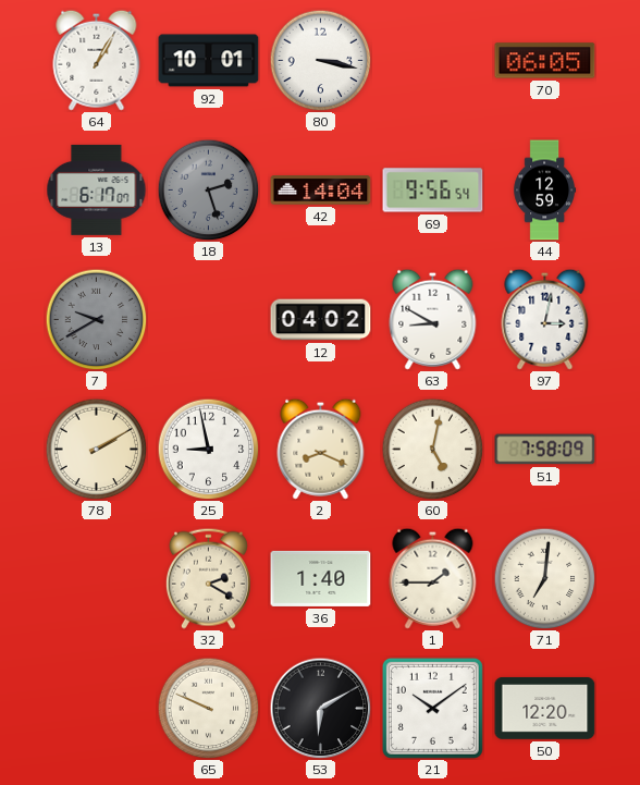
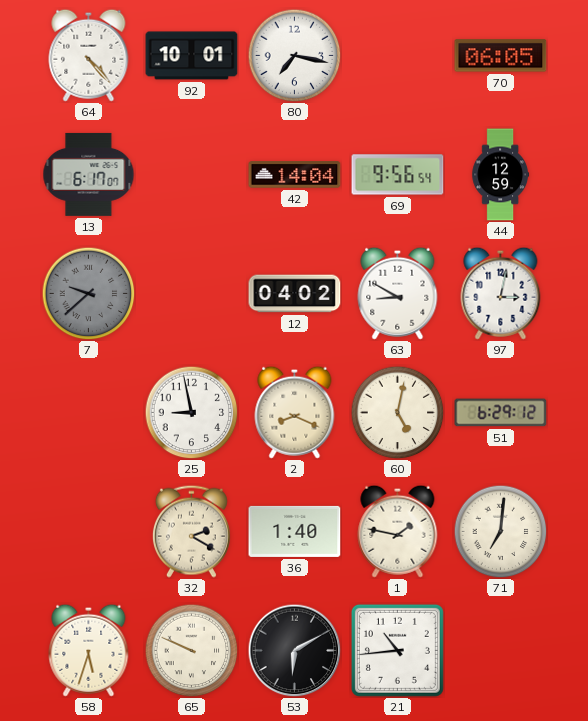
64: 1:05 -> 4:23
80: 3:17 -> 7:17
18: 2:27 -> none
7: 9:40 -> 9:38
78: 2:10 -> none
51: 7:58 -> 6:29
1: 1:45 -> 1:47
58: none -> 5:33
21: 10:09 -> 10:44
50: 12:20 -> none
